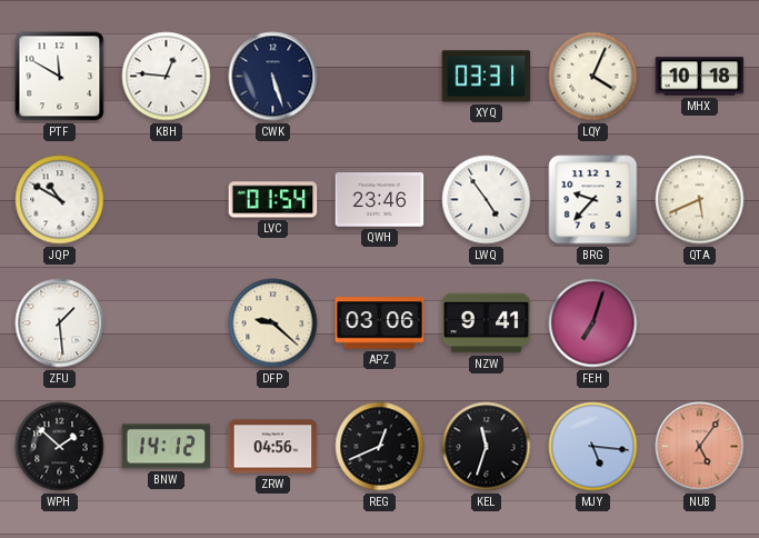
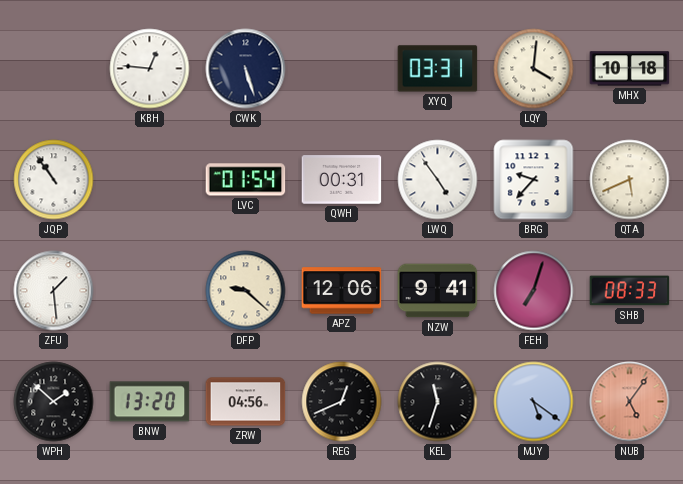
PTF: 11:50 -> none
LQY: 4:04 -> 4:01
JQP: 10:50 -> 10:54
QWH: 23:46 -> 00:31
APZ: 03:06 -> 12:06
SHB: none -> 08:33
BNW: 14:12 -> 13:20
MJY: 5:16 -> 5:21
